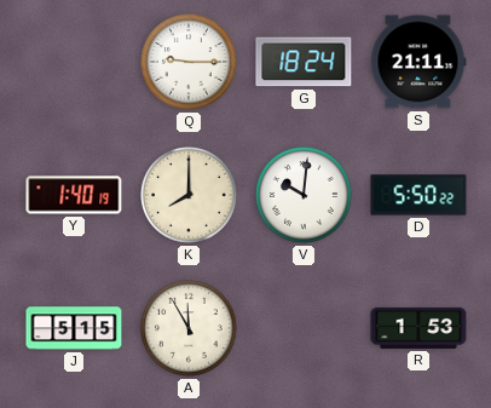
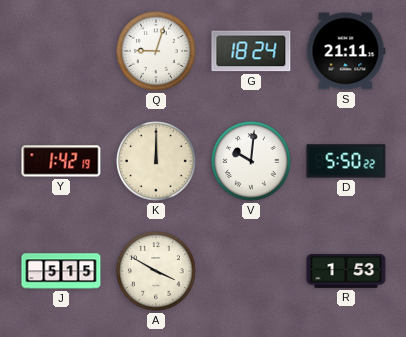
Q: 9:15 -> 9:03
Y: 1:40 -> 1:42
K: 8:00 -> 12:00
A: 11:55 -> 3:50
